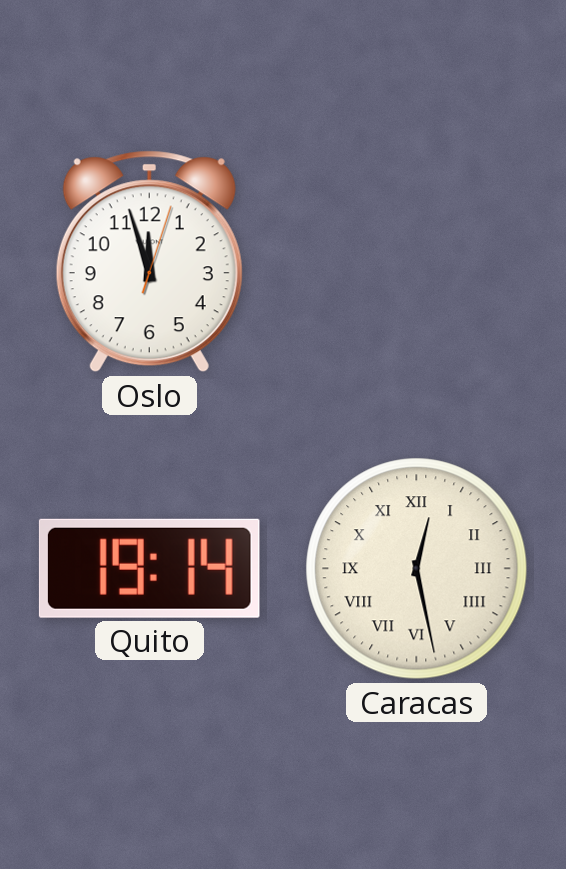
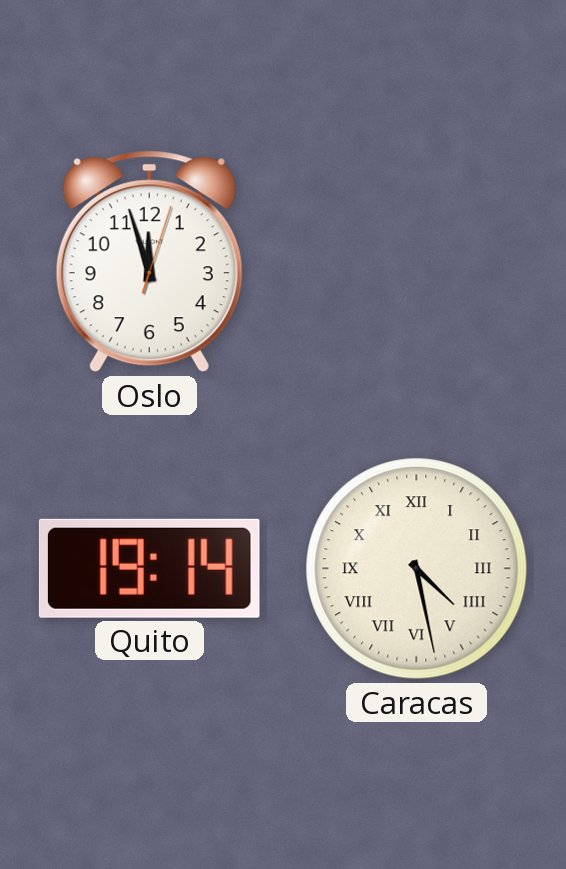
Caracas: 12:28 -> 4:28
